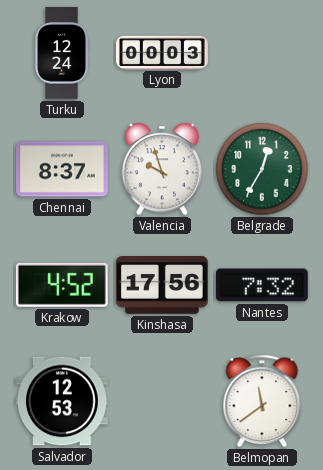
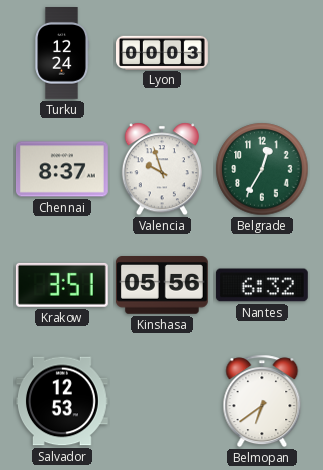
Krakow: 4:52 -> 3:51
Kinshasa: 17:56 -> 05:56
Nantes: 7:32 -> 6:32
Belmopan: 11:39 -> 6:39
